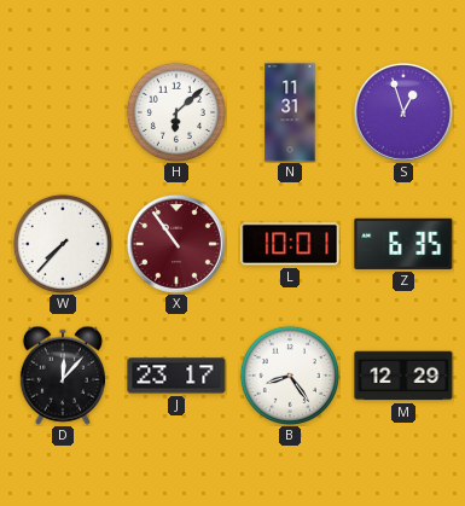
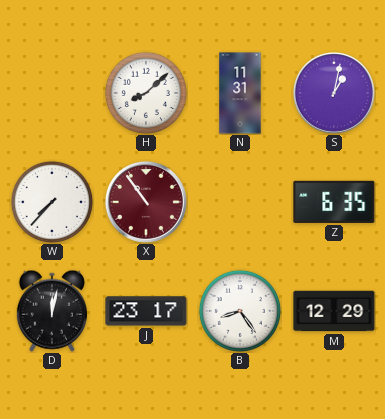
H: 6:08 -> 8:08
S: 12:57 -> 1:02
L: 10:01 -> none
D: 12:07 -> 12:02
